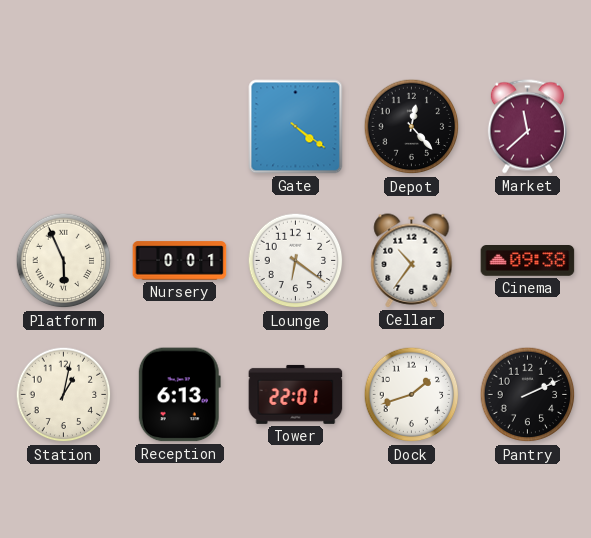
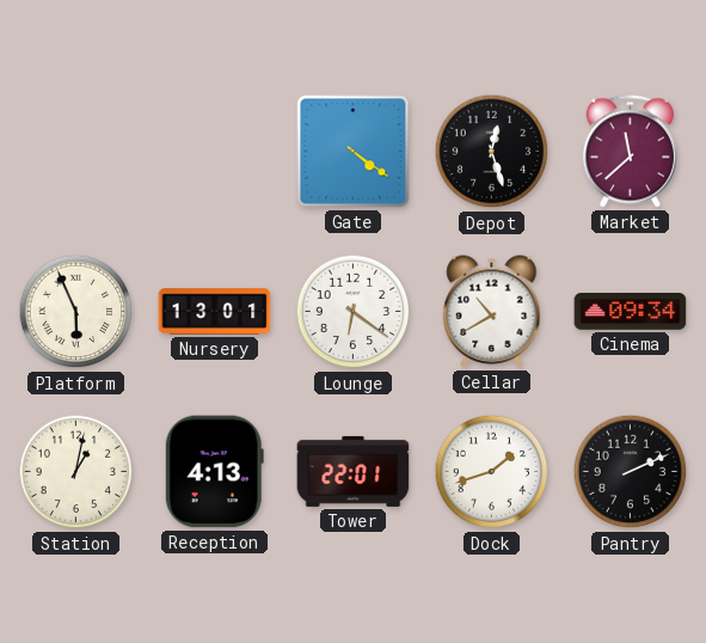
Depot: 12:23 -> 12:27
Nursery: 0:01 -> 13:01
Cellar: 10:36 -> 10:40
Cinema: 09:38 -> 09:34
Reception: 6:13 -> 4:13
